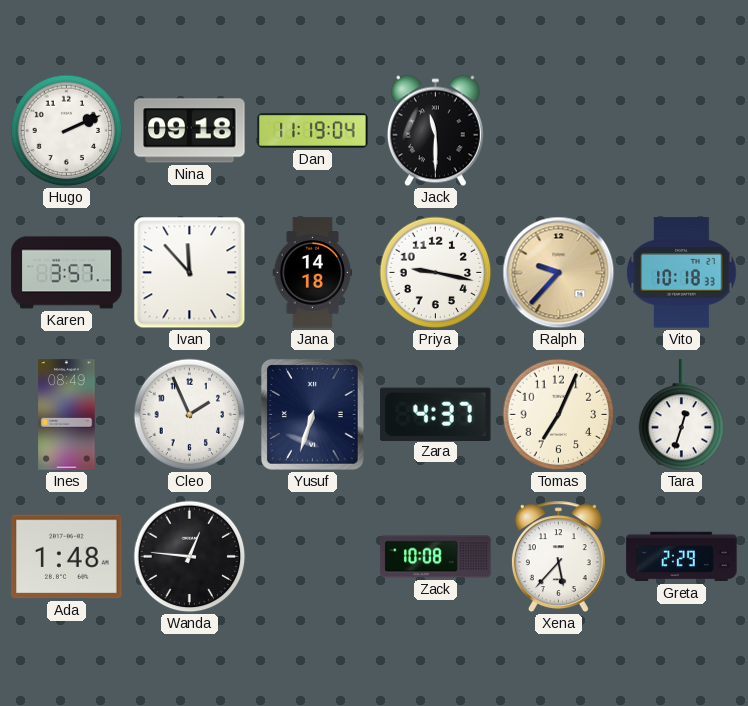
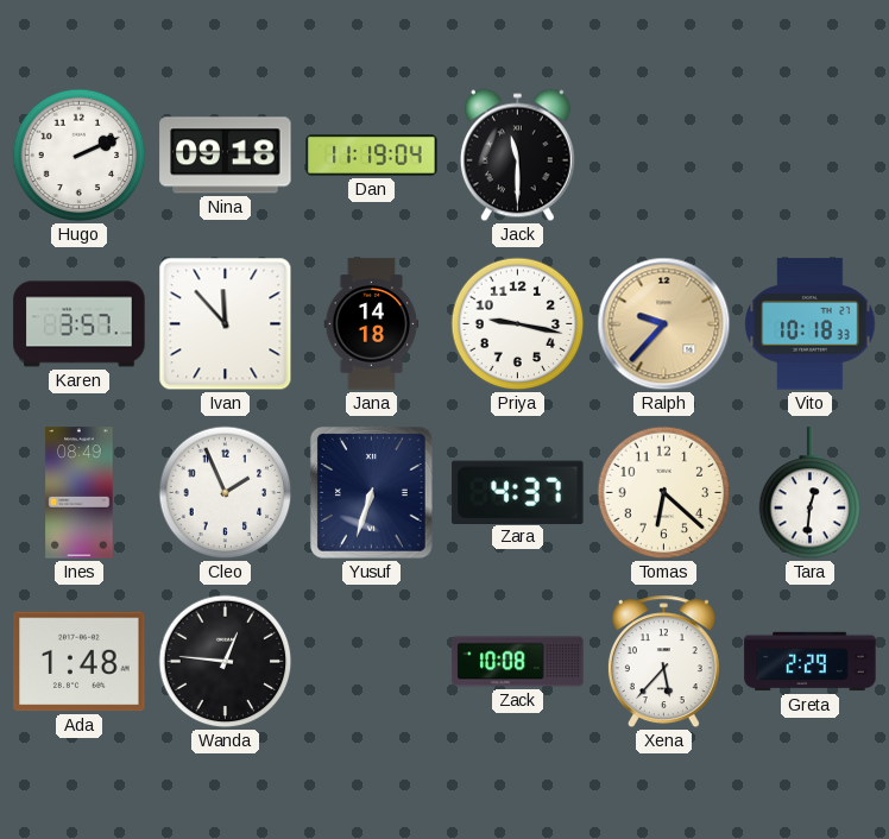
Tomas: 7:04 -> 6:22
Tara: 12:33 -> 12:31
